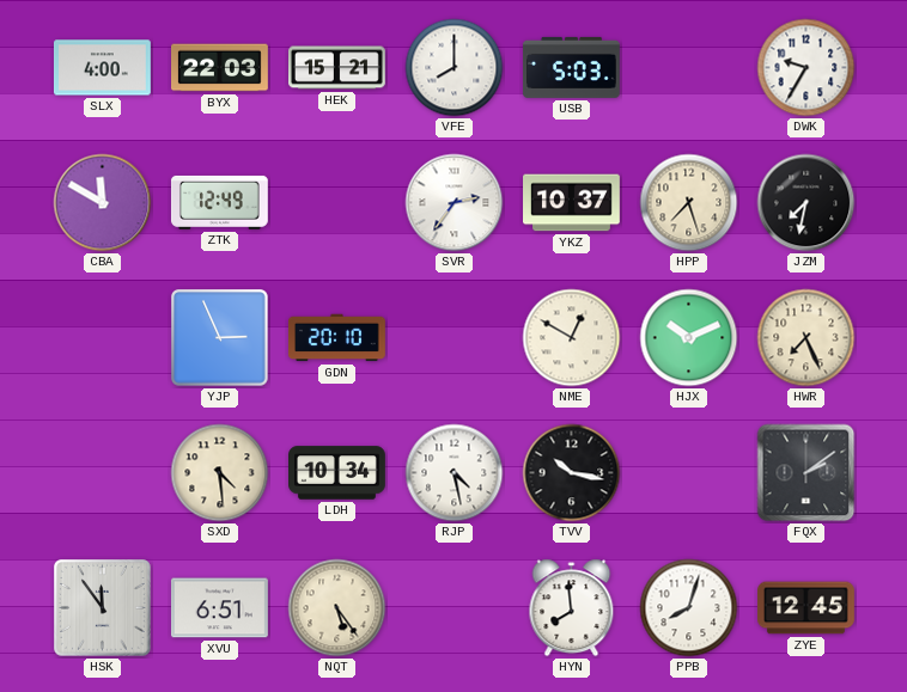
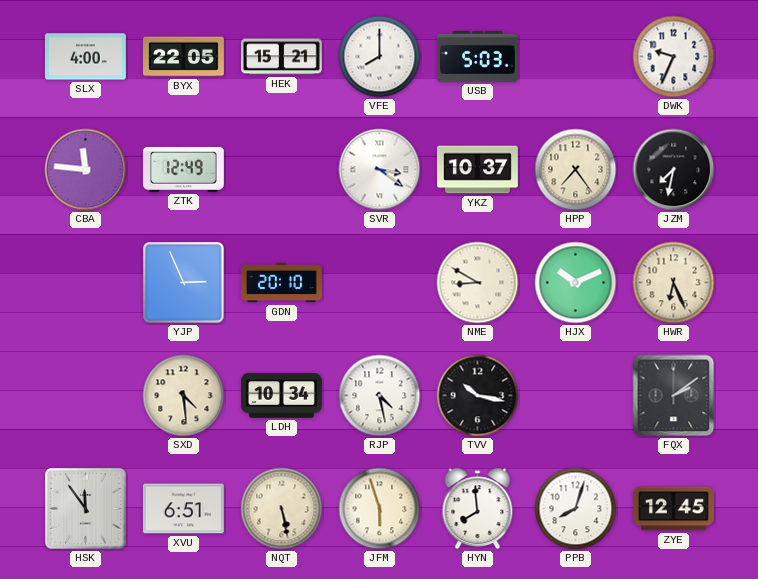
BYX: 22:03 -> 22:05
DWK: 9:35 -> 9:34
CBA: 11:50 -> 11:46
SVR: 2:36 -> 3:21
HPP: 7:27 -> 7:24
NME: 12:50 -> 8:50
HWR: 7:26 -> 6:26
NQT: 5:24 -> 5:28
JFM: none -> 5:57
